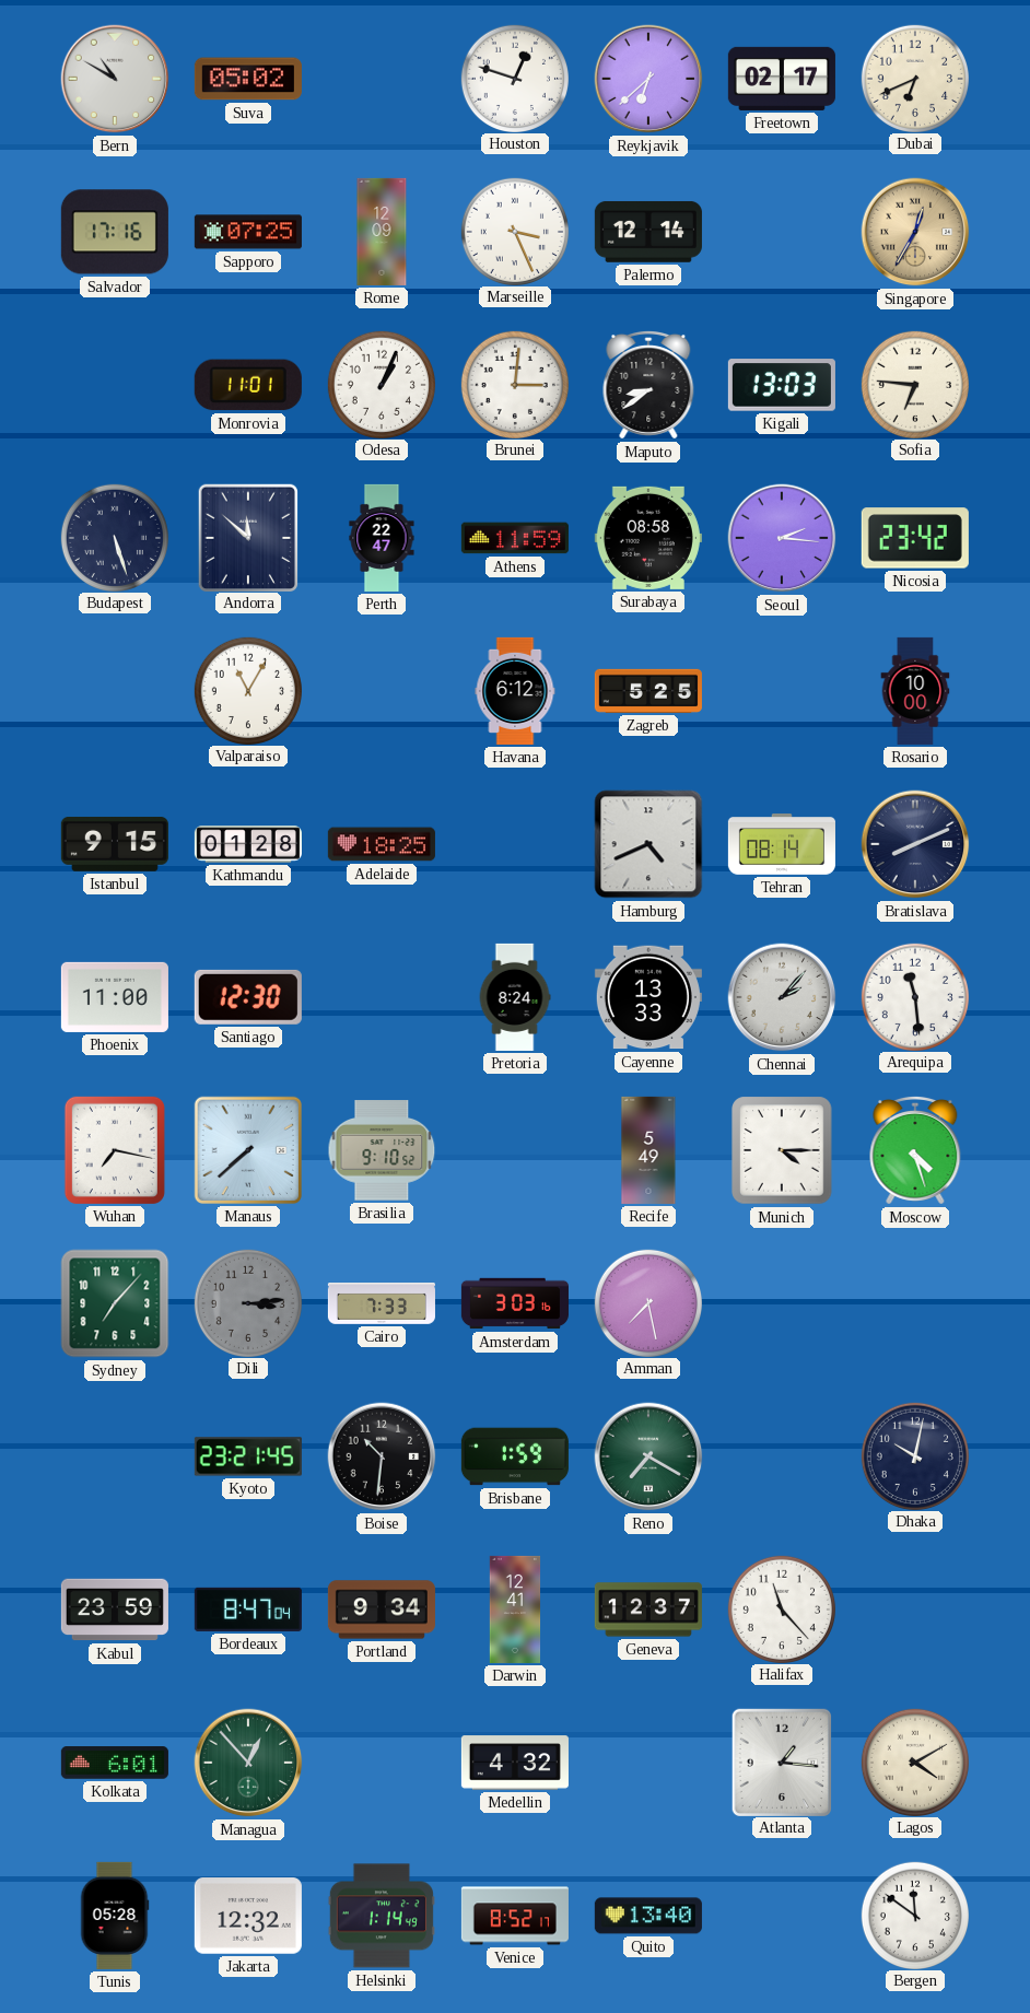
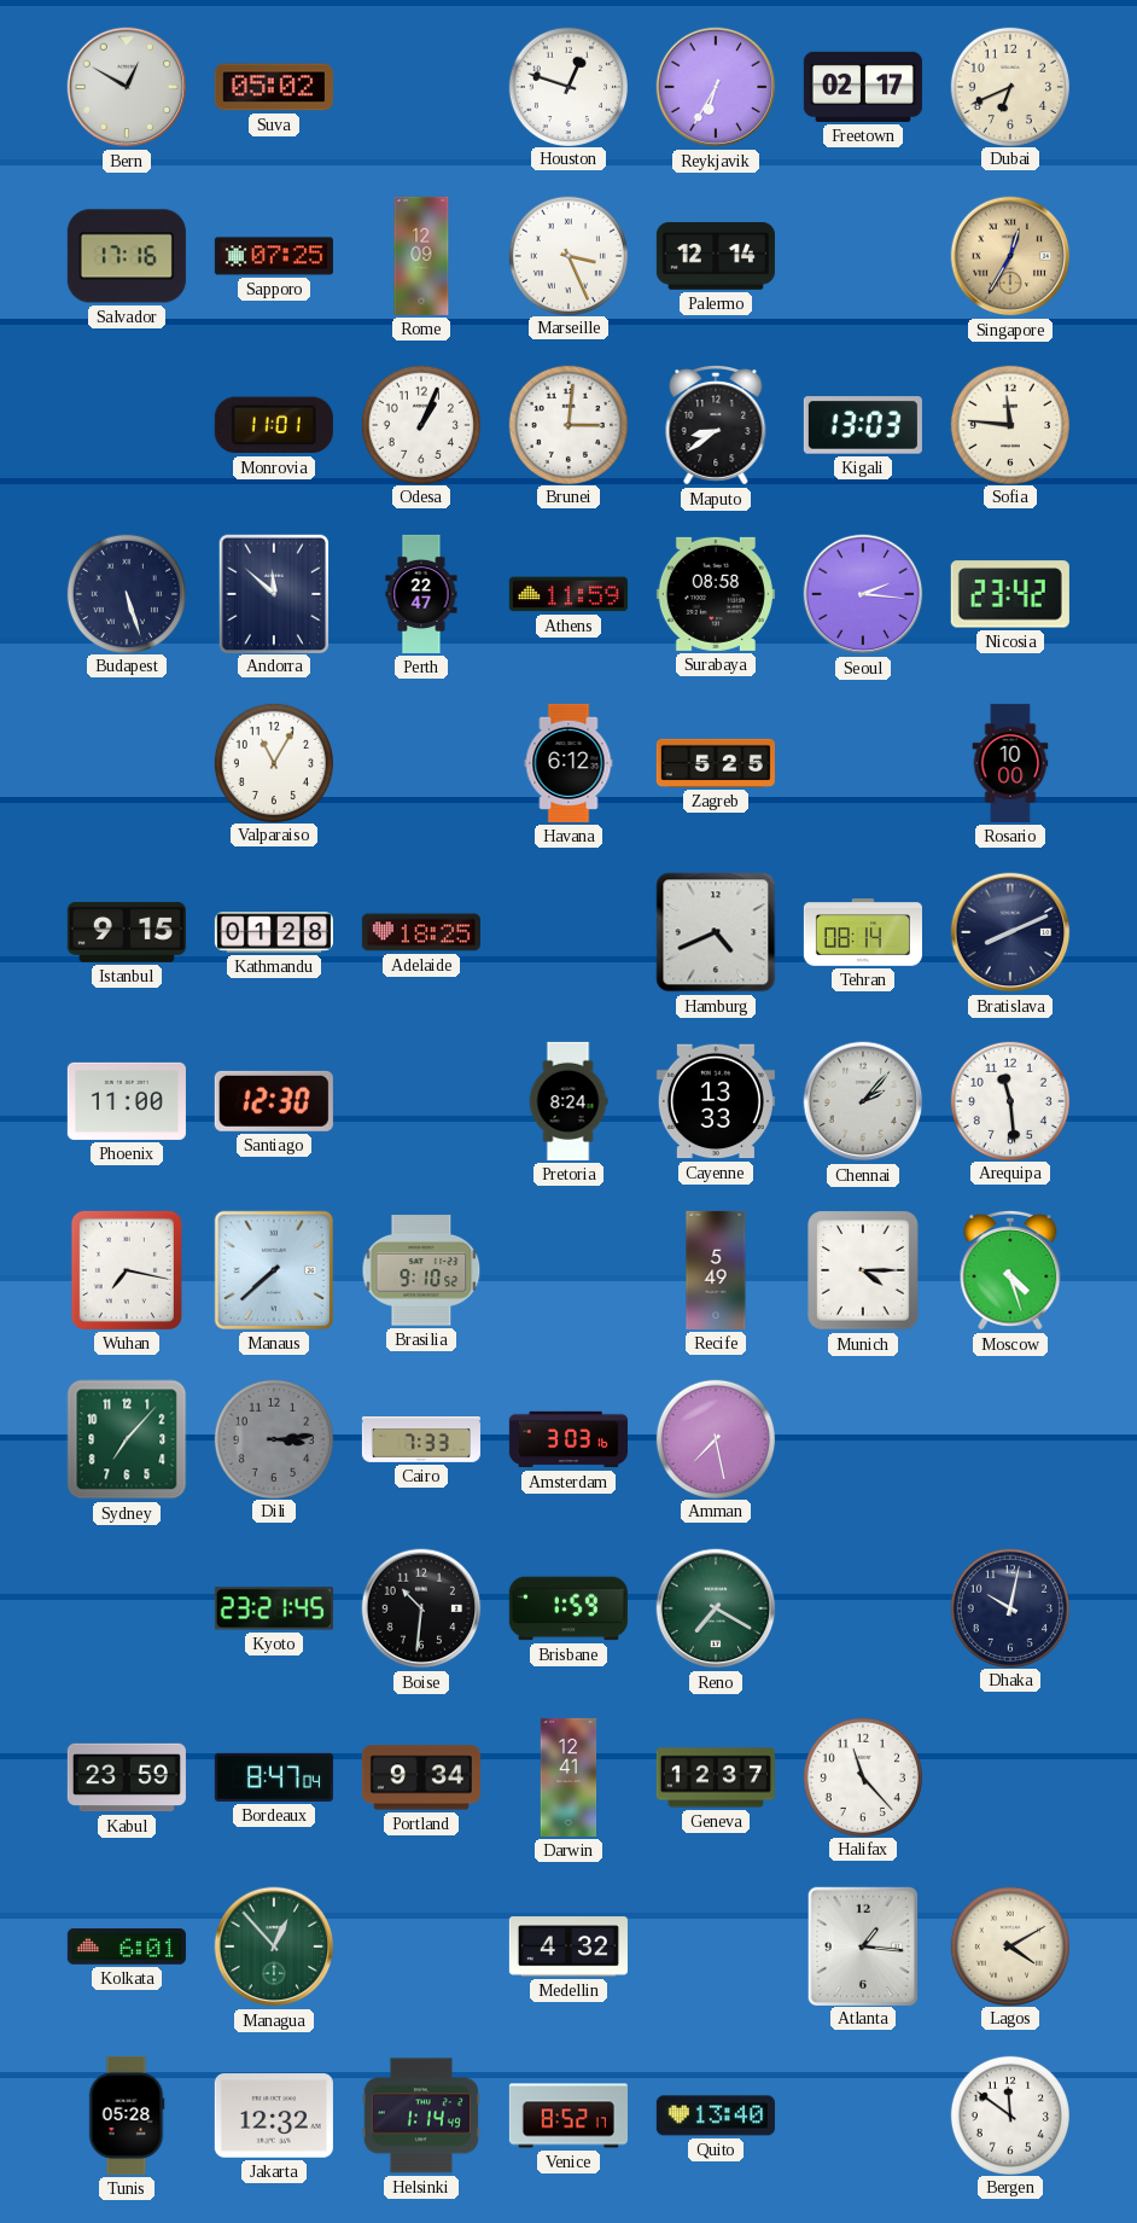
Bern: 10:50 -> 12:50
Reykjavik: 6:38 -> 6:35
Sofia: 6:46 -> 11:46
